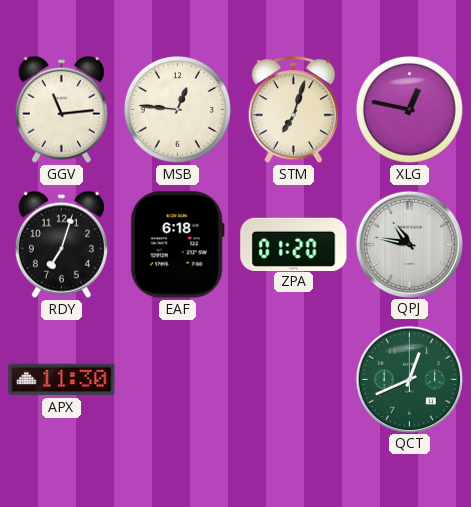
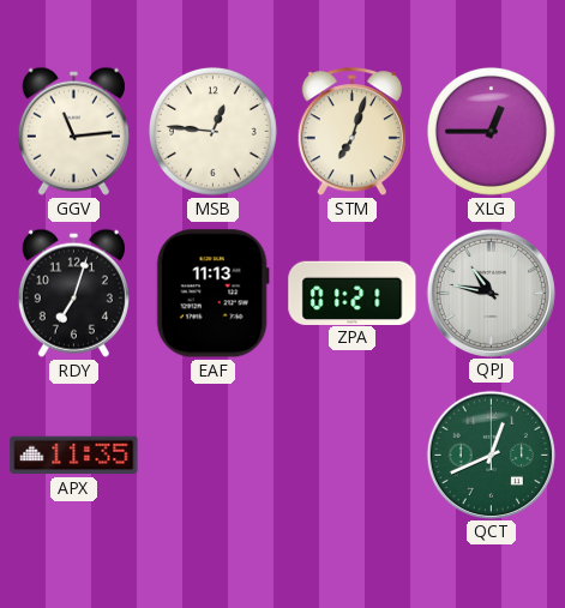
XLG: 12:47 -> 12:45
EAF: 6:18 -> 11:13
ZPA: 01:20 -> 01:21
APX: 11:30 -> 11:35
